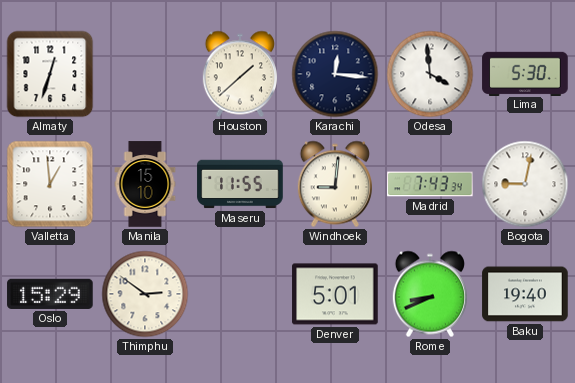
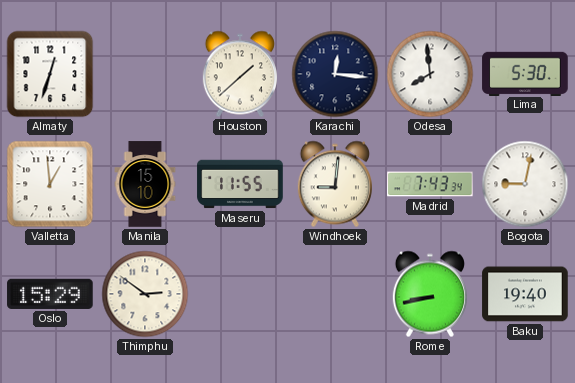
Odesa: 3:59 -> 7:59
Denver: 5:01 -> none
Rome: 8:41 -> 8:43
